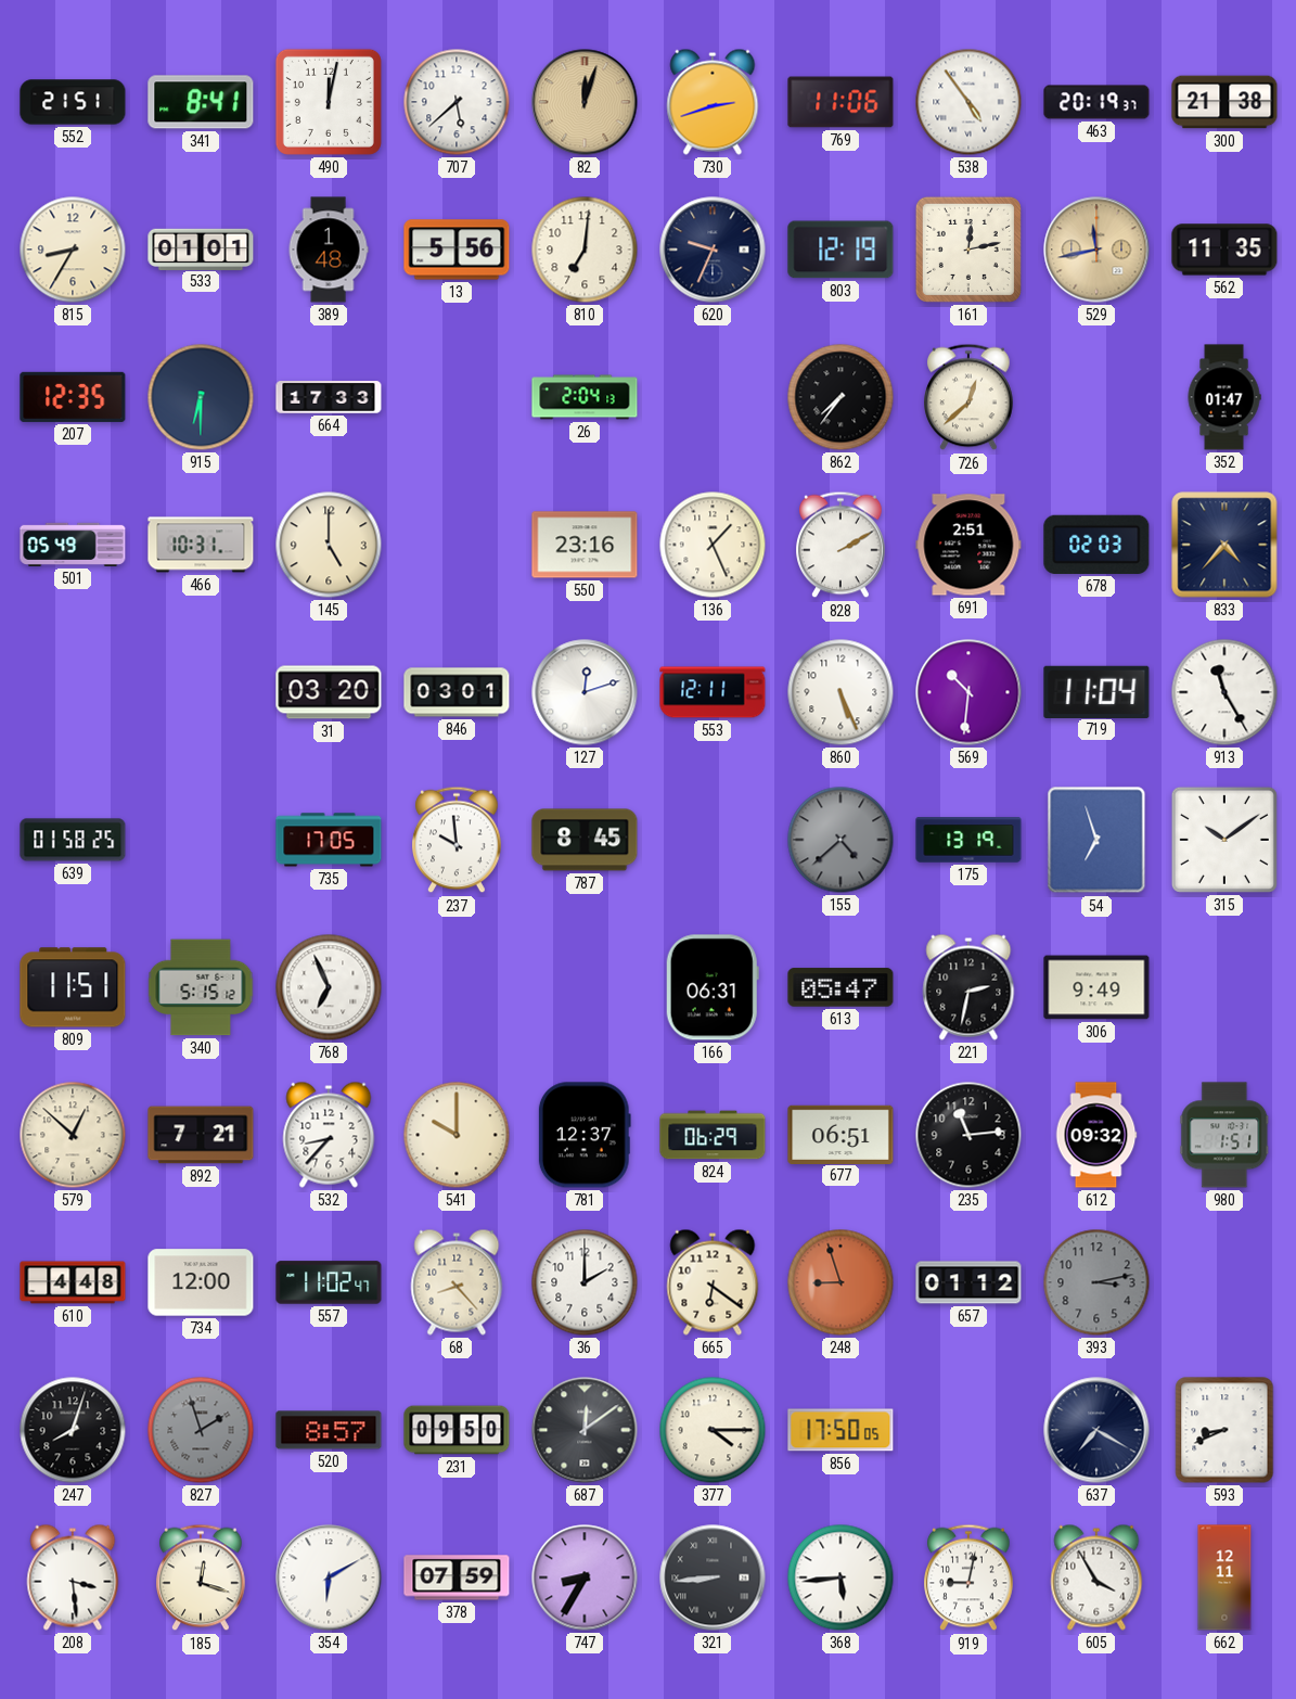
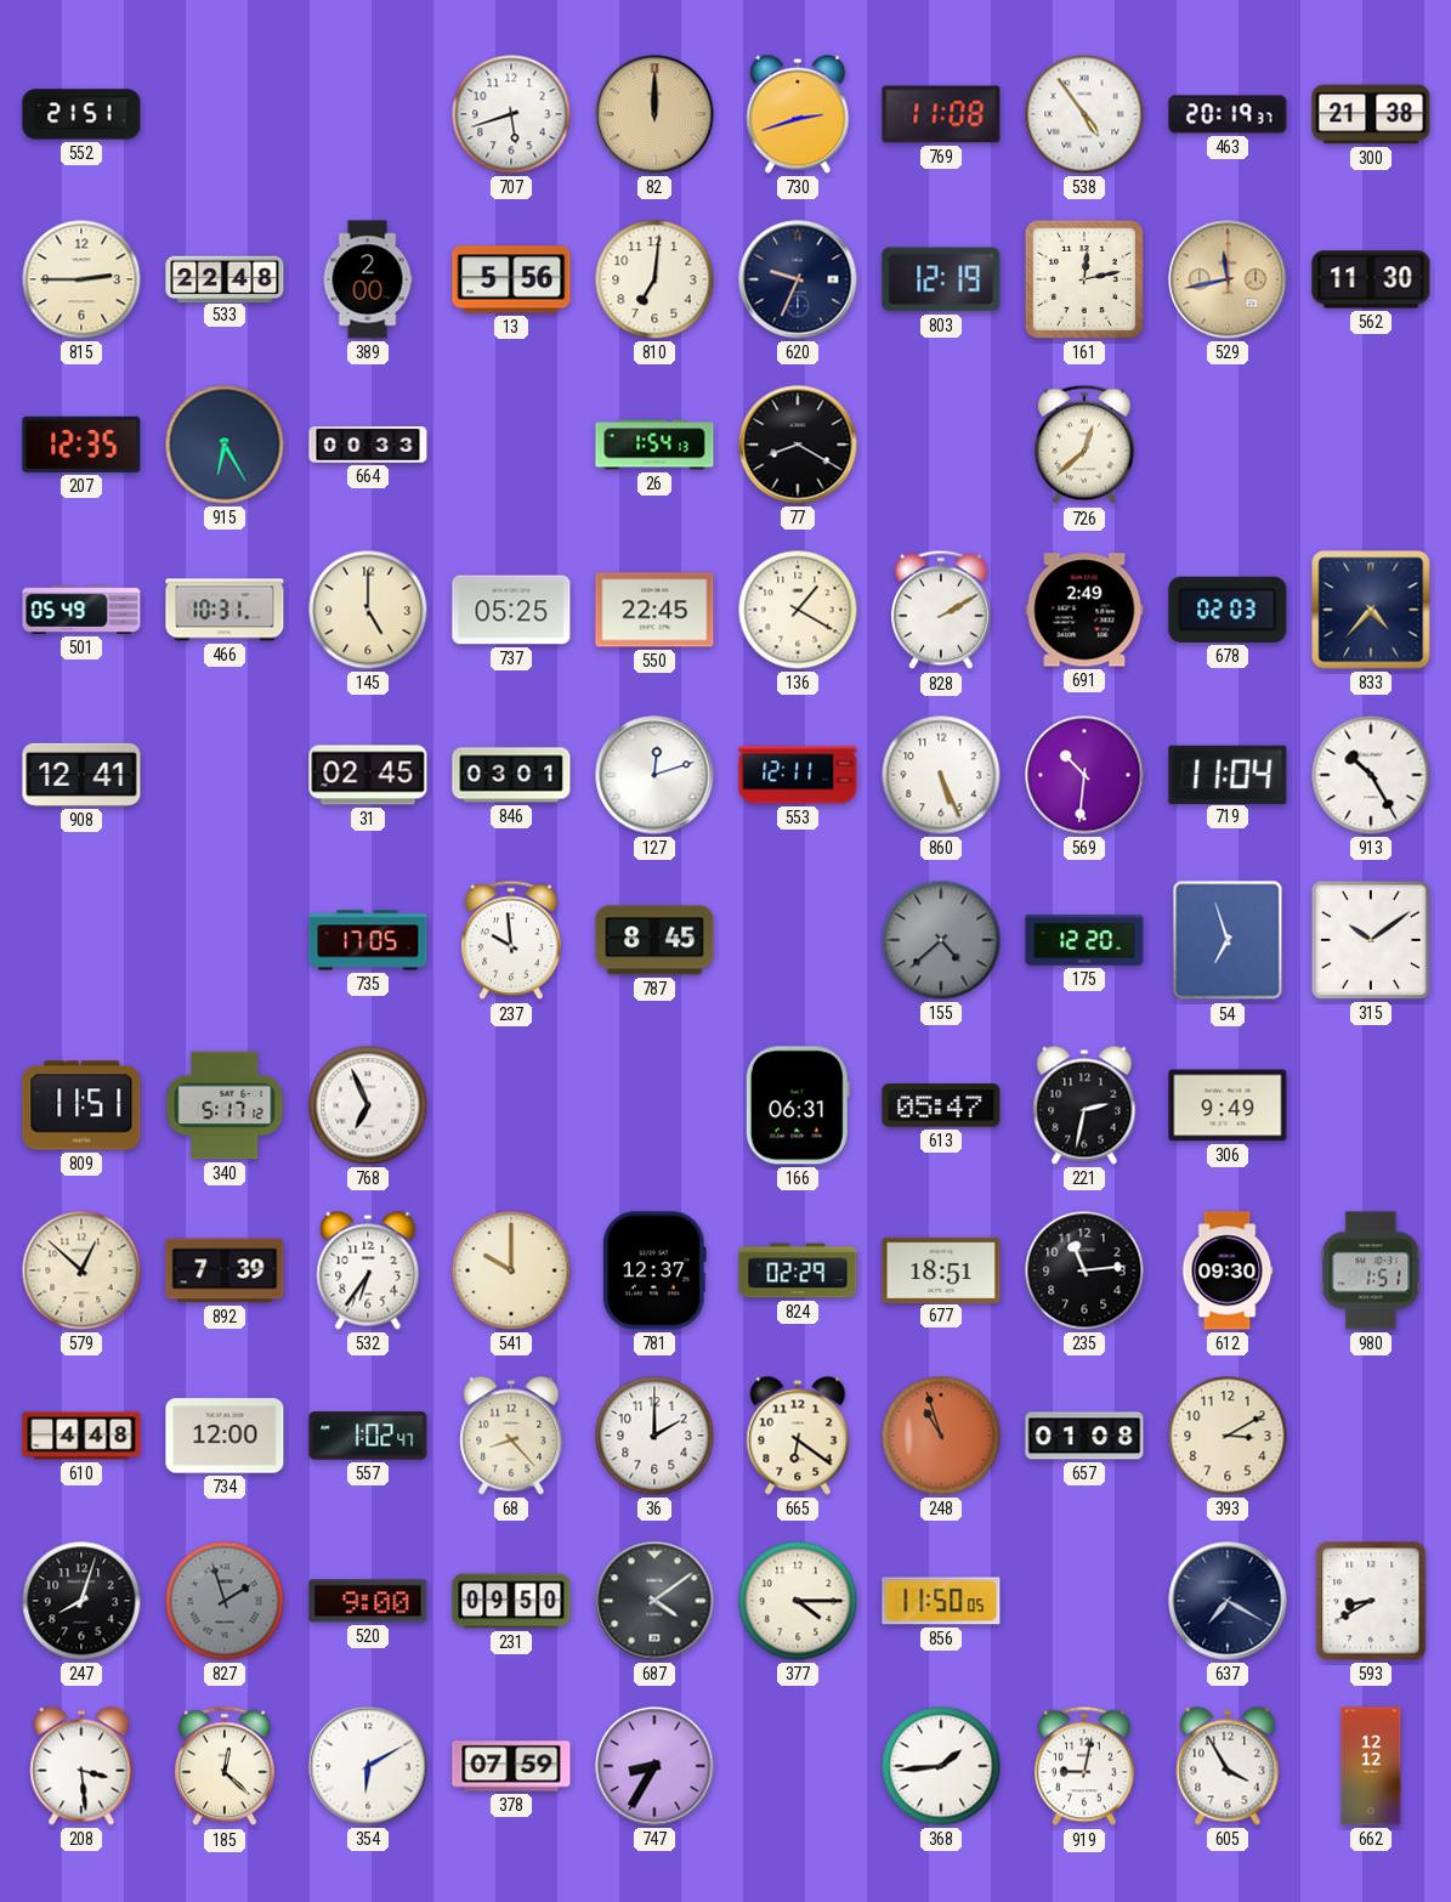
341: 8:41 -> none
490: 12:02 -> none
707: 5:38 -> 5:42
82: 12:03 -> 12:00
769: 11:06 -> 11:08
815: 8:35 -> 2:45
533: 01:01 -> 22:48
389: 1:48 -> 2:00
562: 11:35 -> 11:30
915: 6:30 -> 6:25
664: 17:33 -> 00:33
26: 2:04 -> 1:54
77: none -> 8:20
862: 7:36 -> none
352: 01:47 -> none
737: none -> 05:25
550: 23:16 -> 22:45
136: 1:26 -> 1:20
691: 2:51 -> 2:49
908: none -> 12:41
31: 03:20 -> 02:45
913: 11:25 -> 10:25
639: 01:58 -> none
175: 13:19 -> 12:20
340: 5:15 -> 5:17
892: 7:21 -> 7:39
532: 8:37 -> 6:36
824: 06:29 -> 02:29
677: 06:51 -> 18:51
612: 09:32 -> 09:30
557: 11:02 -> 1:02
248: 8:57 -> 10:57
657: 01:12 -> 01:08
393: 3:13 -> 3:10
393 dial: grey -> cream
520: 8:57 -> 9:00
687: 12:09 -> 4:09
856: 17:50 -> 11:50
593: 8:41 -> 8:40
185: 12:18 -> 12:22
321: 8:44 -> none
368: 5:44 -> 1:44
662: 12:11 -> 12:12
